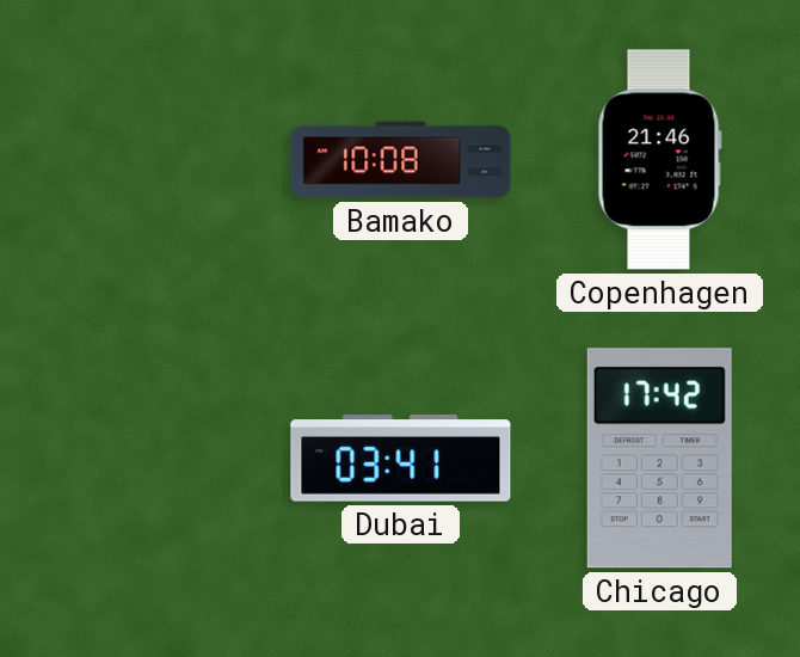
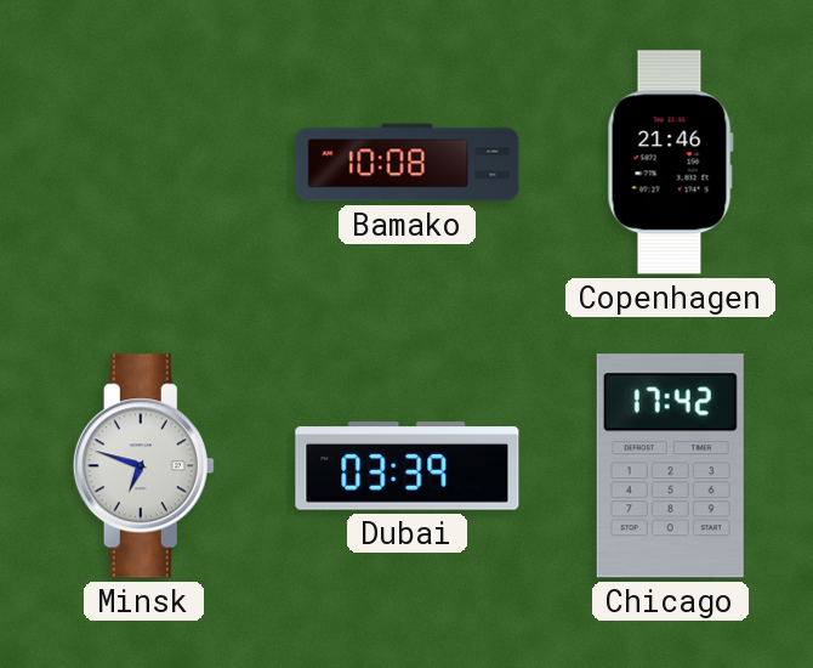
Minsk: none -> 6:48
Dubai: 03:41 -> 03:39
